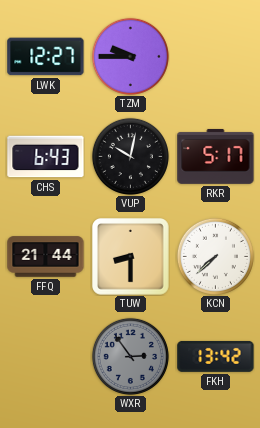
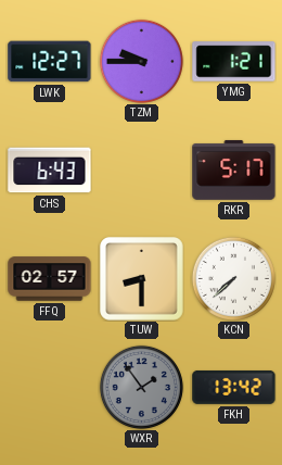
YMG: none -> 1:21
VUP: 10:02 -> none
FFQ: 21:44 -> 02:57
WXR: 2:54 -> 1:54
